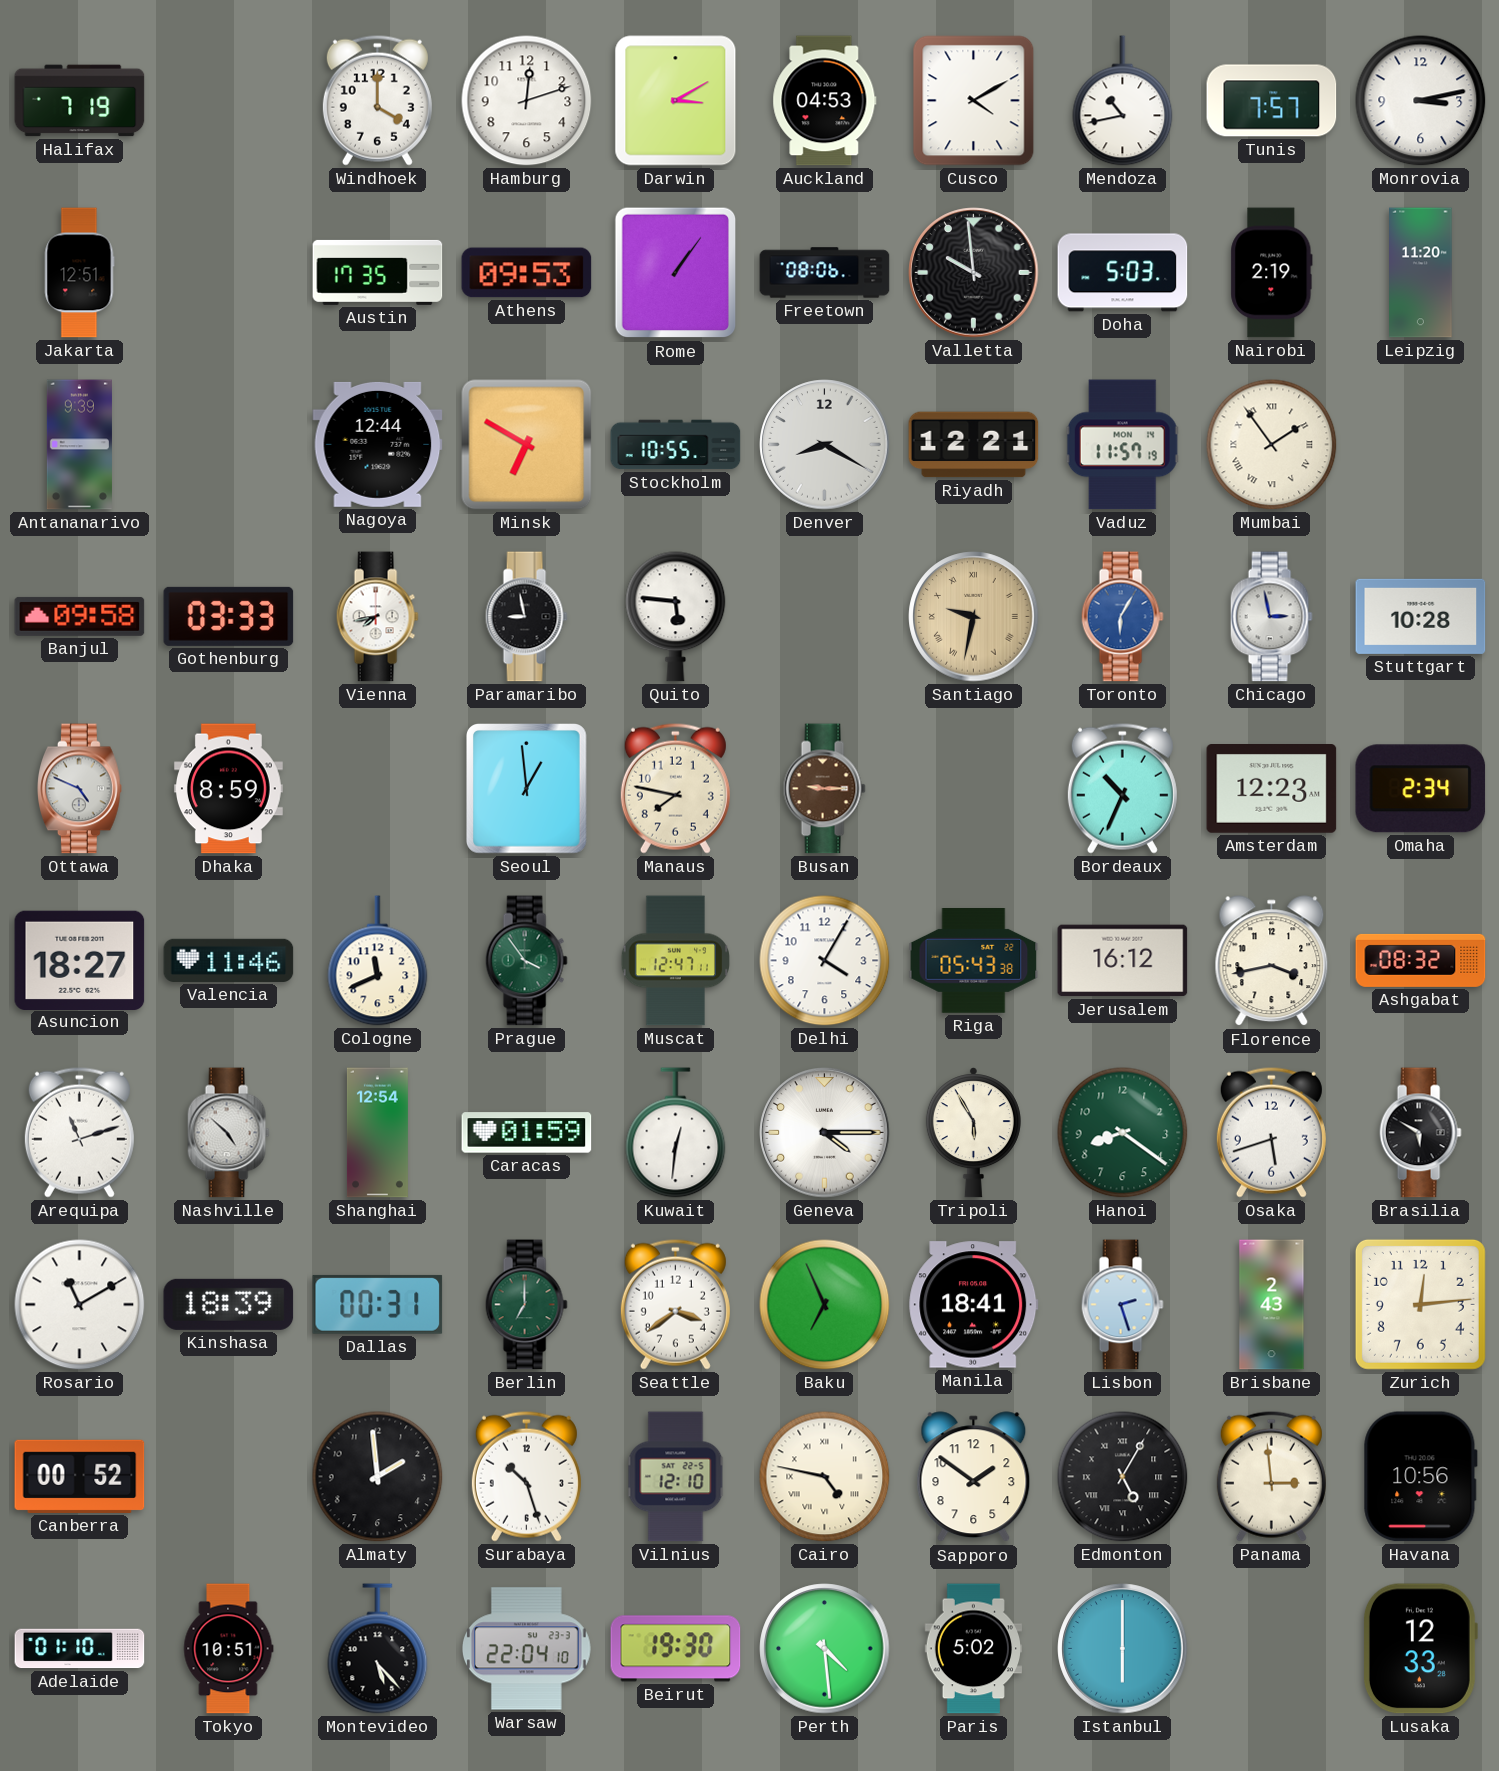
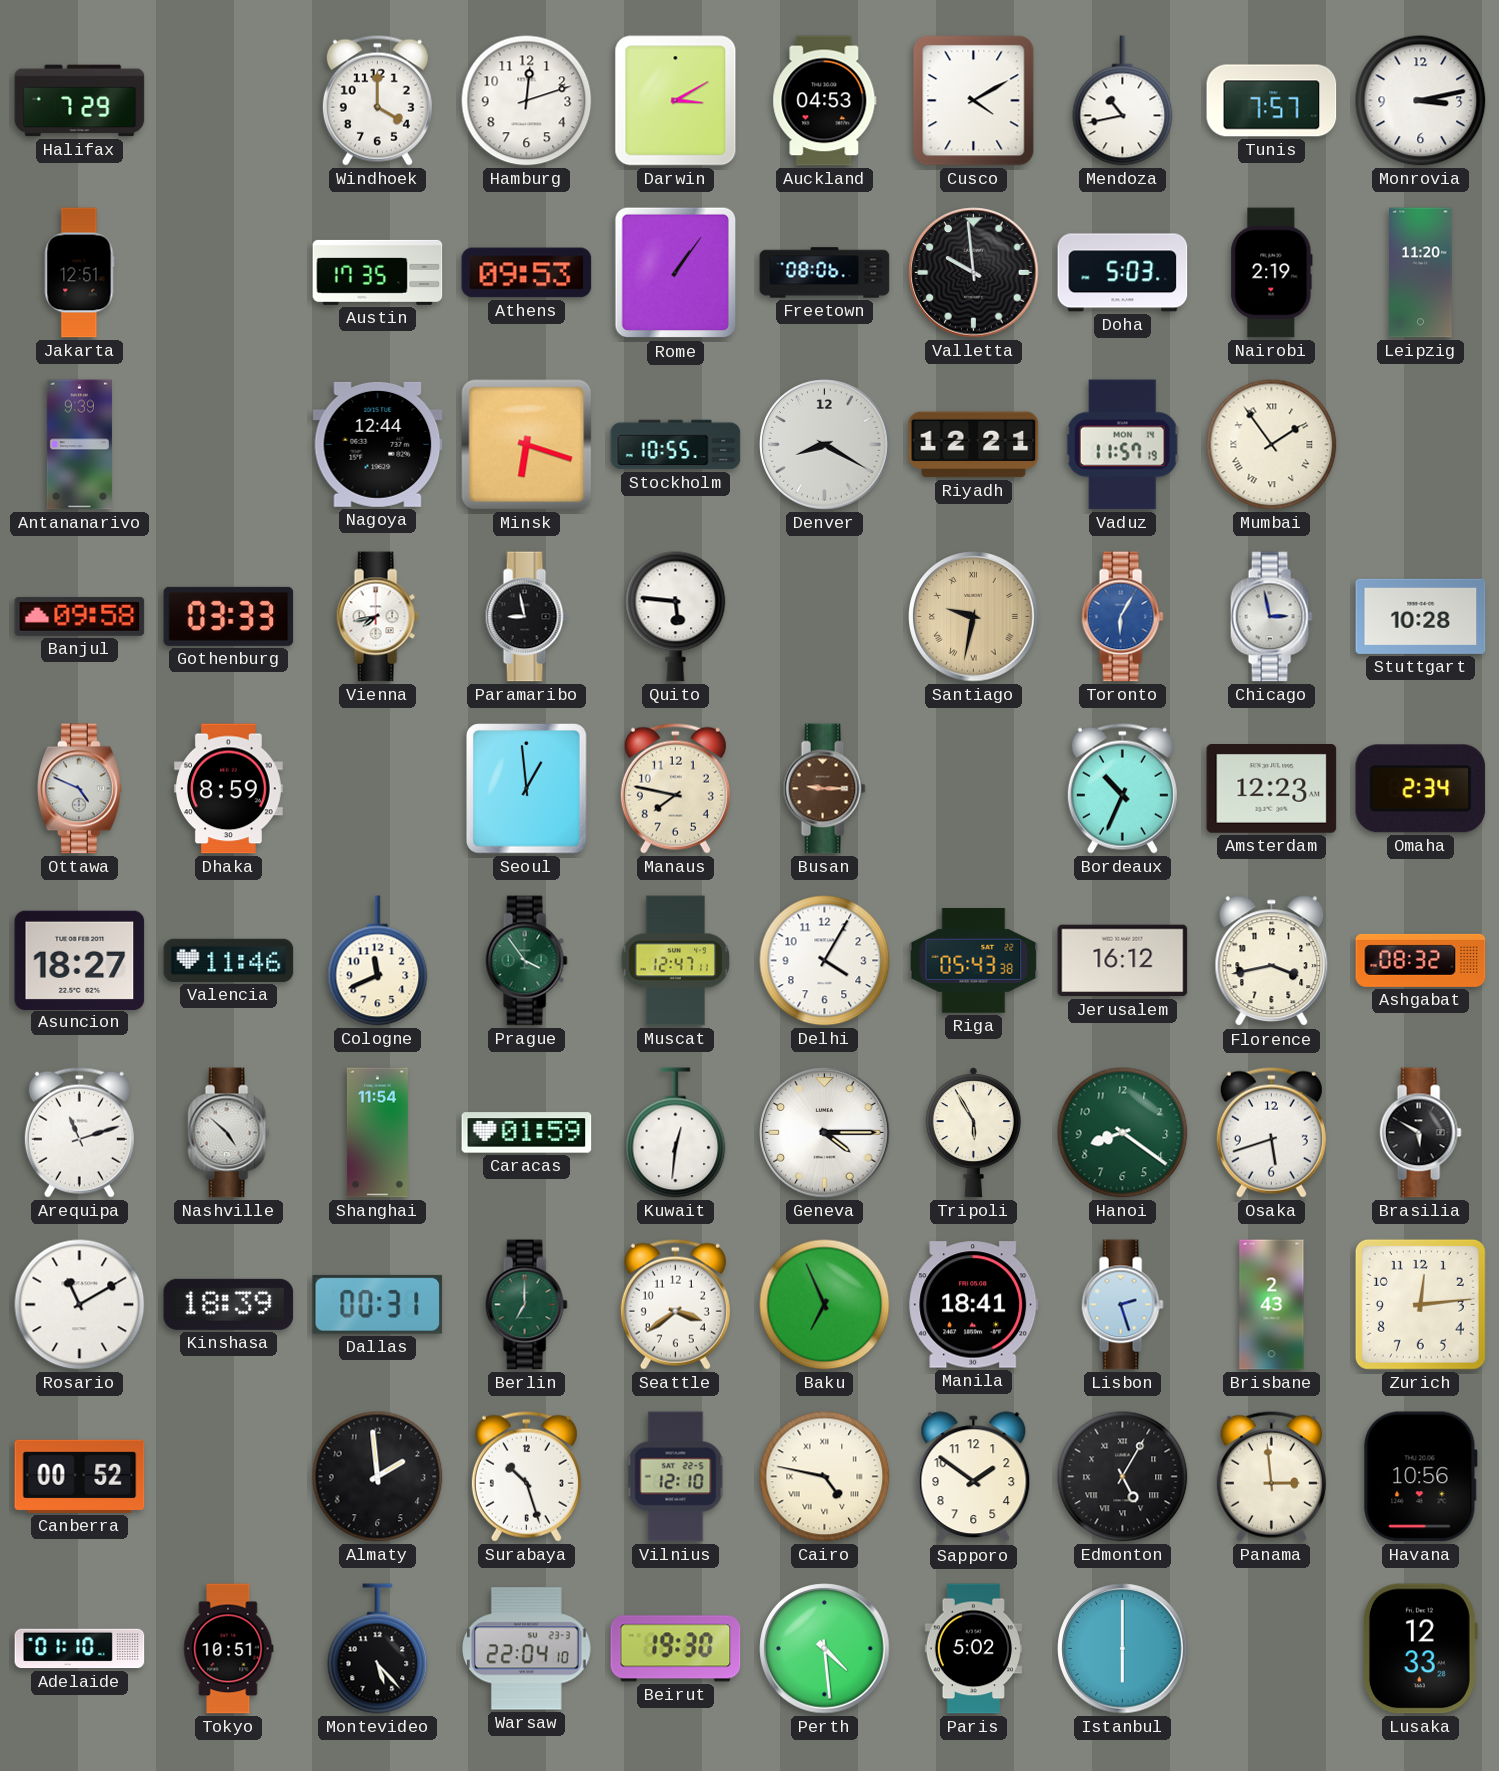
Halifax: 7:19 -> 7:29
Minsk: 6:50 -> 6:18
Shanghai: 12:54 -> 11:54
